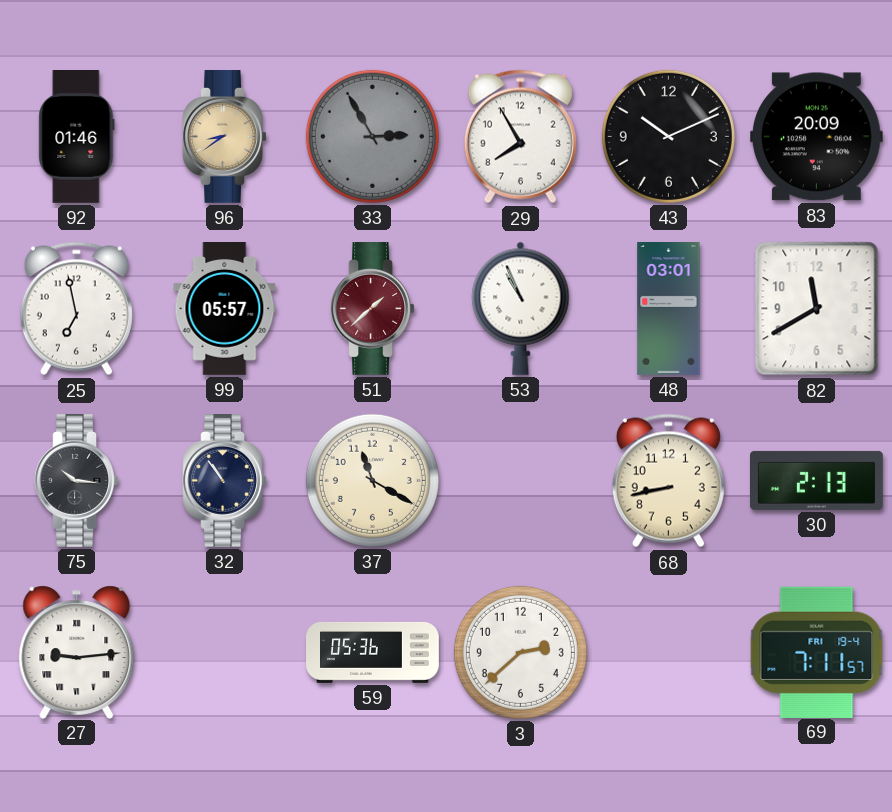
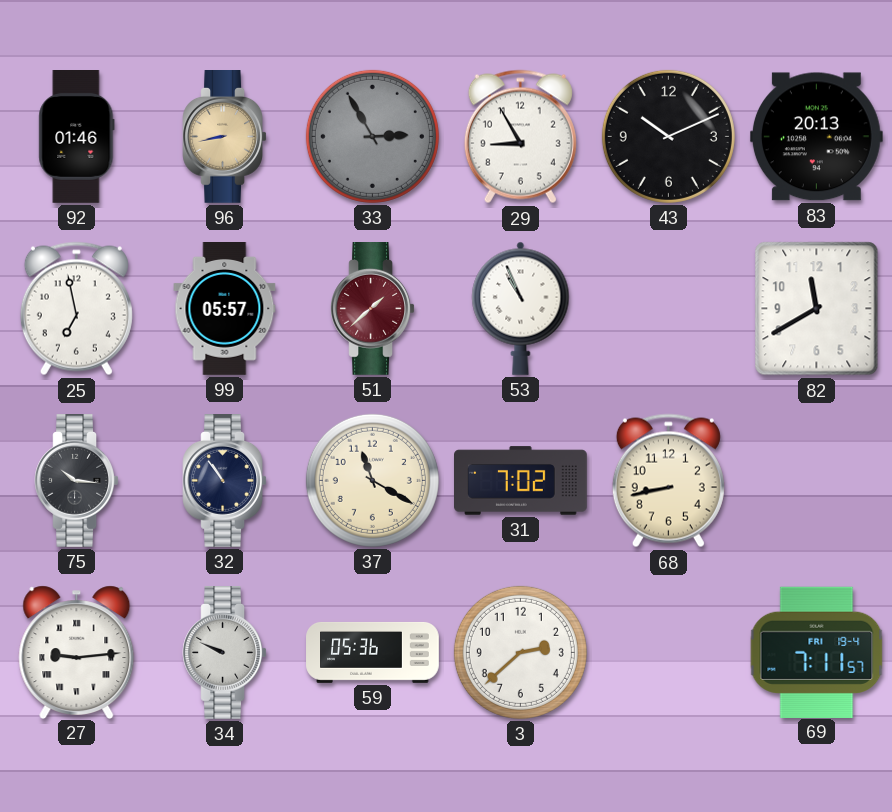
96: 8:39 -> 8:43
29: 7:55 -> 8:55
83: 20:09 -> 20:13
48: 03:01 -> none
31: none -> 7:02
30: 2:13 -> none
34: none -> 9:49
